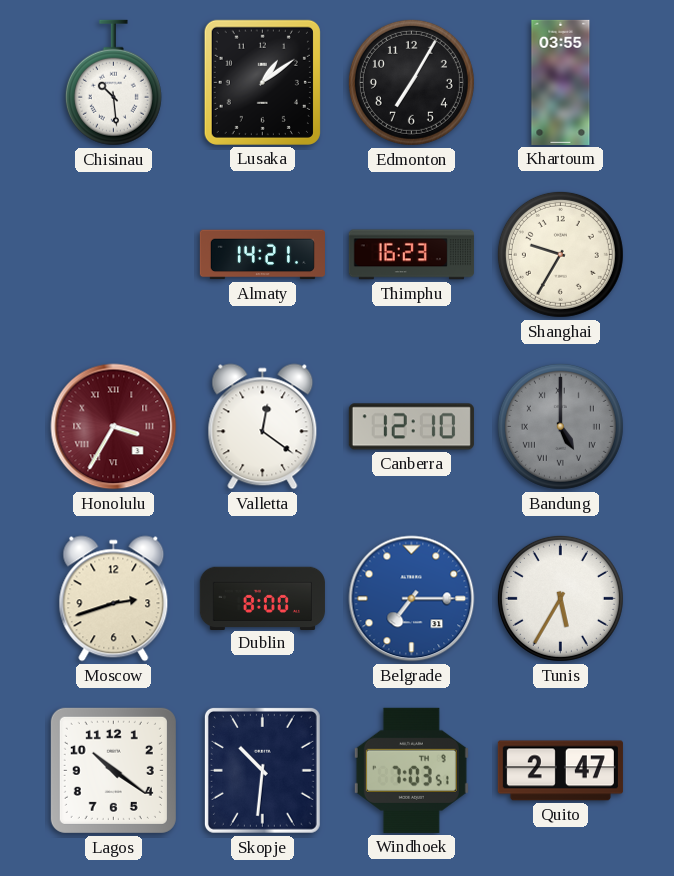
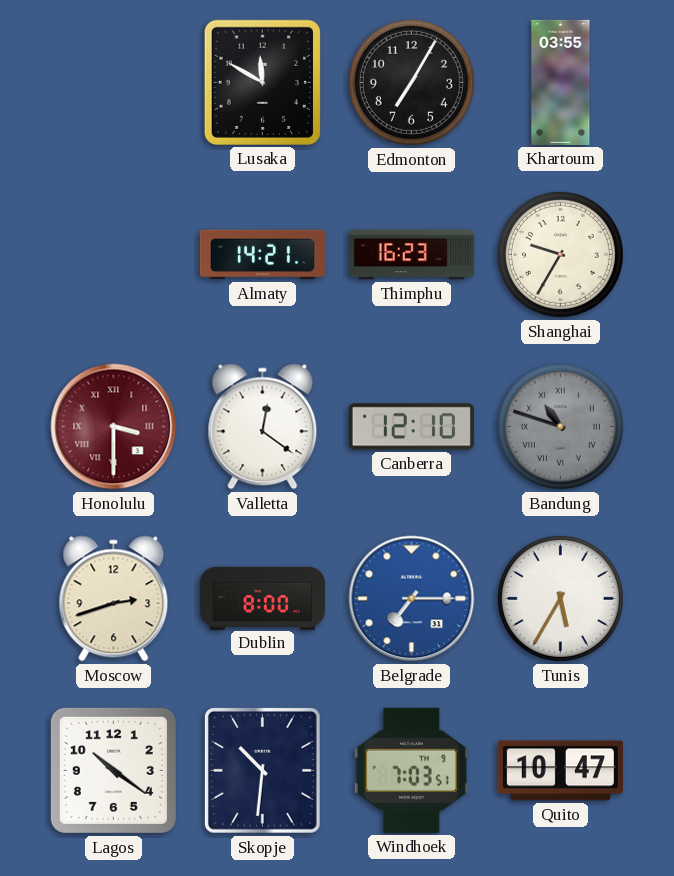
Chisinau: 10:29 -> none
Lusaka: 1:09 -> 11:50
Honolulu: 3:35 -> 3:30
Bandung: 5:00 -> 10:48
Quito: 2:47 -> 10:47
